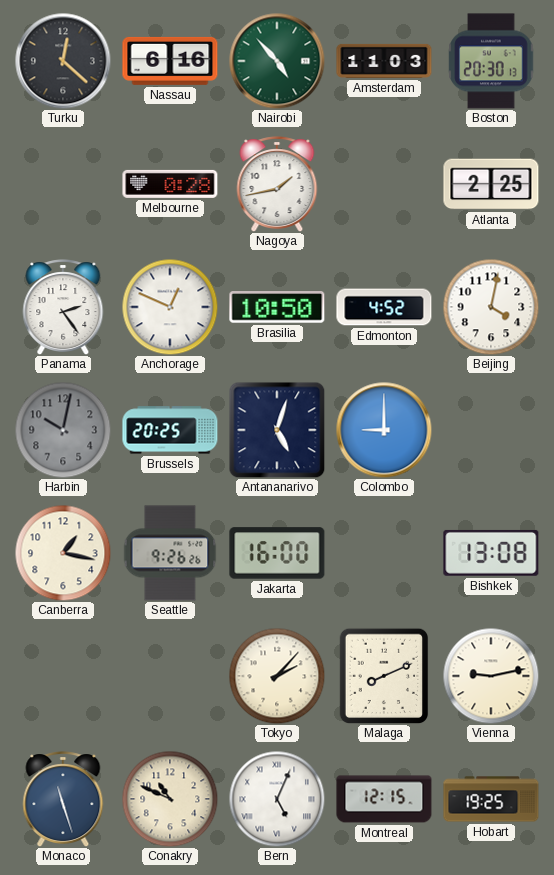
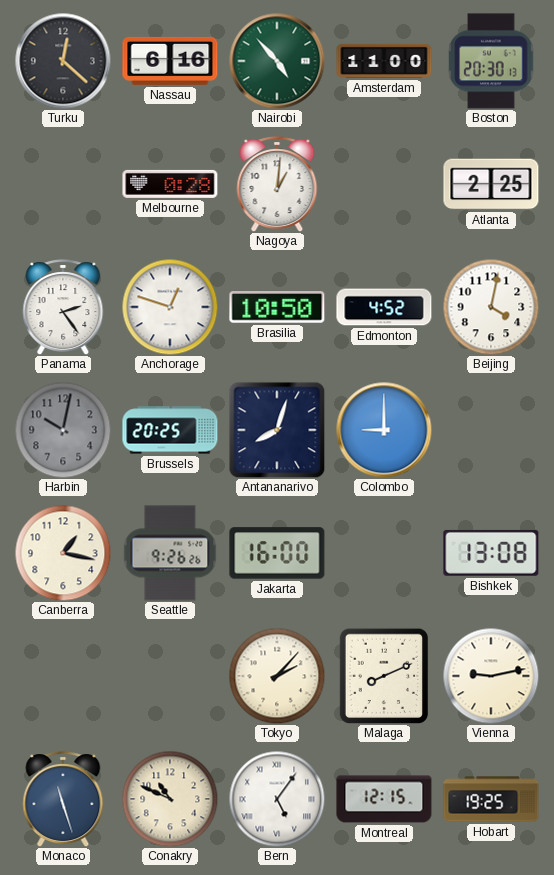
Amsterdam: 11:03 -> 11:00
Nagoya: 1:43 -> 1:01
Anchorage: 12:49 -> 12:48
Antananarivo: 5:03 -> 8:03
Bern: 5:04 -> 5:06
